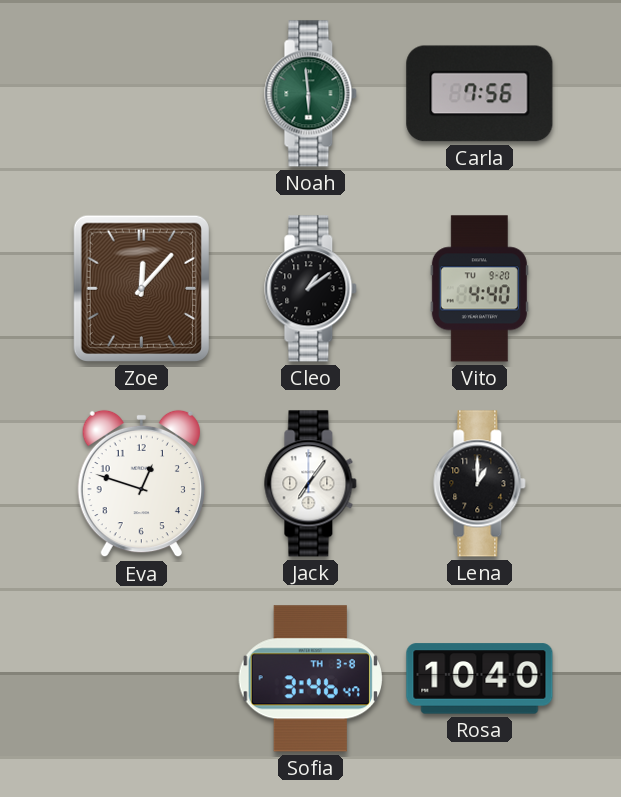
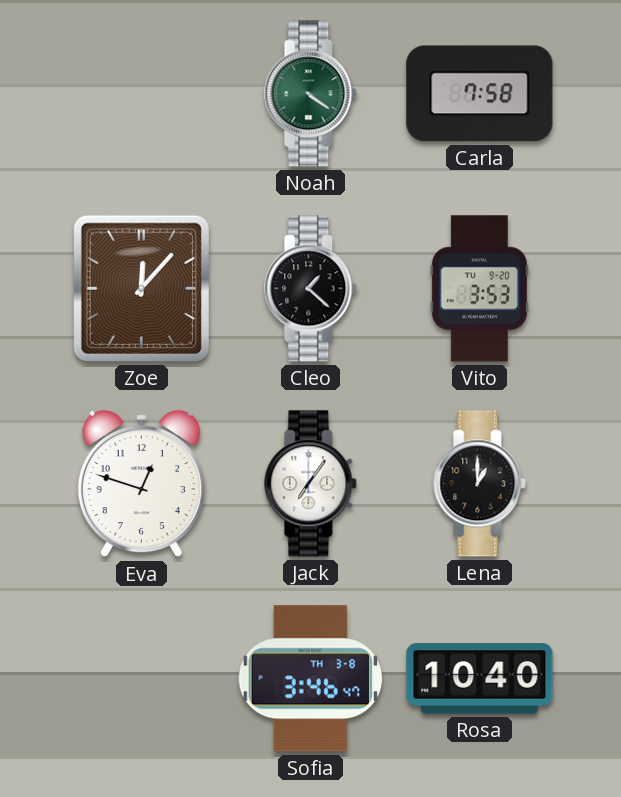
Noah: 5:59 -> 4:21
Carla: 7:56 -> 7:58
Cleo: 1:09 -> 1:22
Vito: 4:40 -> 3:53
